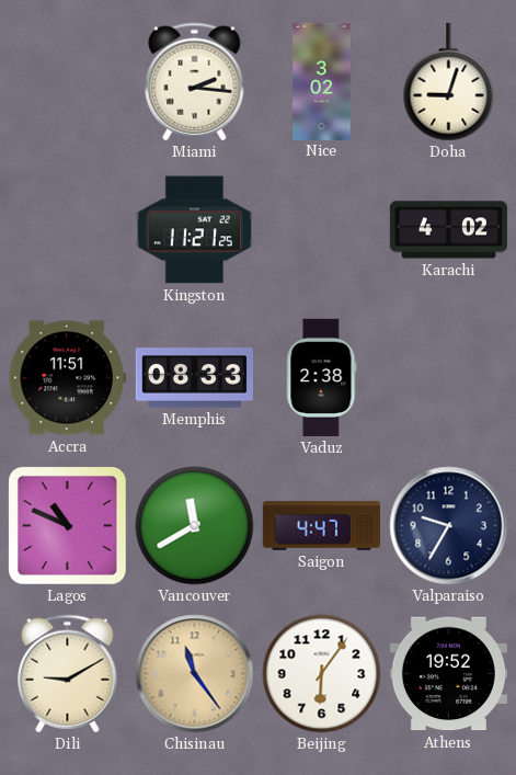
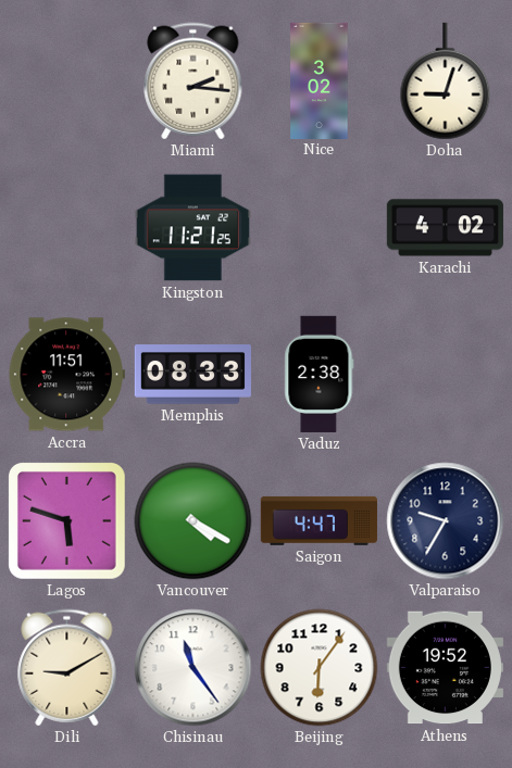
Lagos: 10:49 -> 5:48
Vancouver: 11:40 -> 4:20
Chisinau dial: champagne -> white
